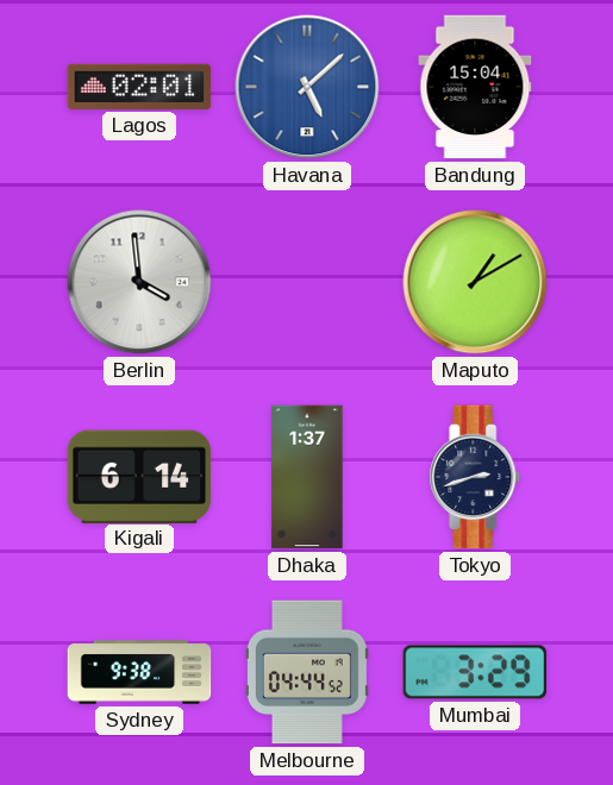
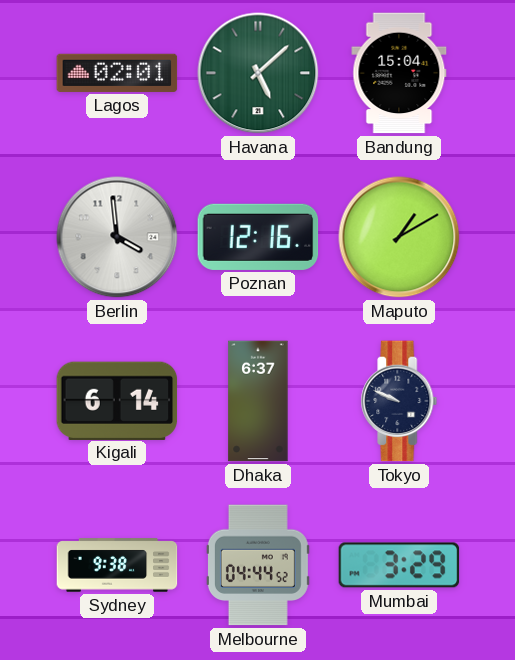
Havana dial: blue -> green
Poznan: none -> 12:16
Dhaka: 1:37 -> 6:37
Tokyo: 2:42 -> 9:49
